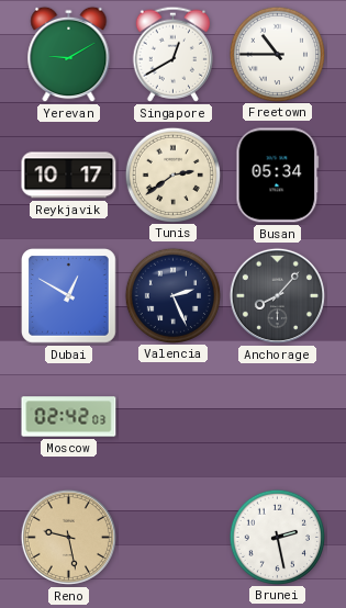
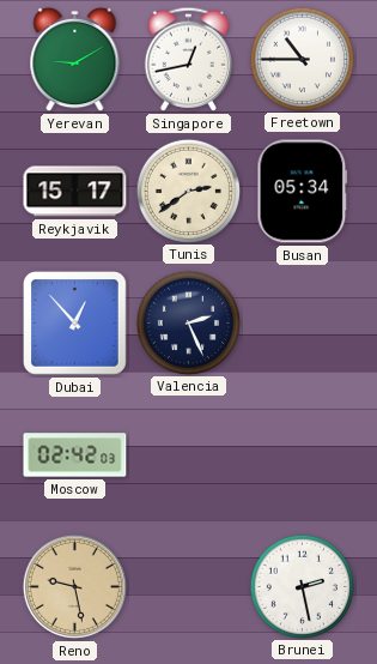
Singapore: 12:40 -> 12:43
Reykjavik: 10:17 -> 15:17
Dubai: 12:50 -> 12:53
Anchorage: 8:07 -> none
